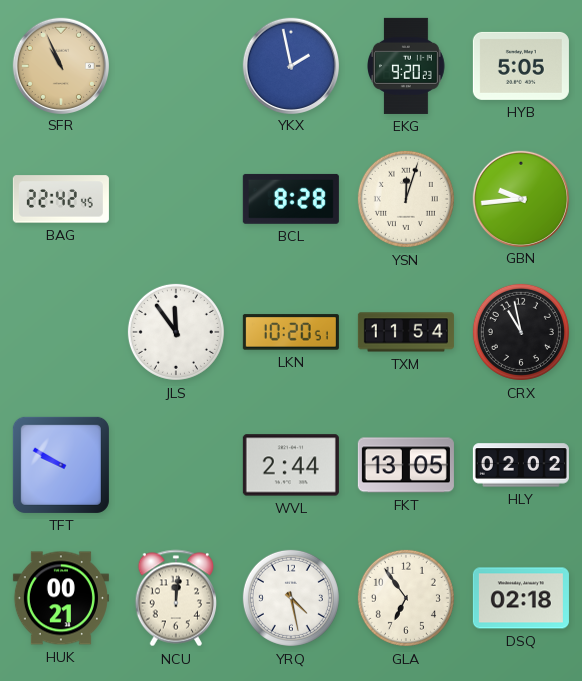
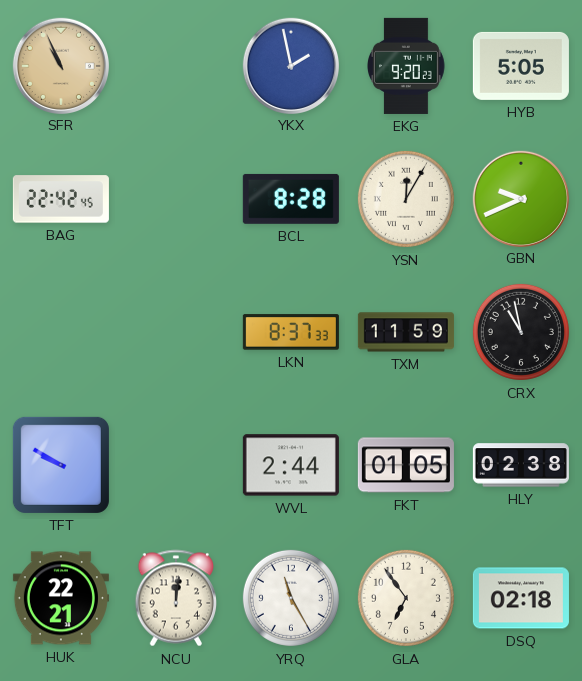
YSN: 12:03 -> 12:05
GBN: 9:44 -> 9:41
JLS: 11:54 -> none
LKN: 10:20 -> 8:37
TXM: 11:54 -> 11:59
FKT: 13:05 -> 01:05
HLY: 02:02 -> 02:38
HUK: 00:21 -> 22:21
YRQ: 4:28 -> 11:25
